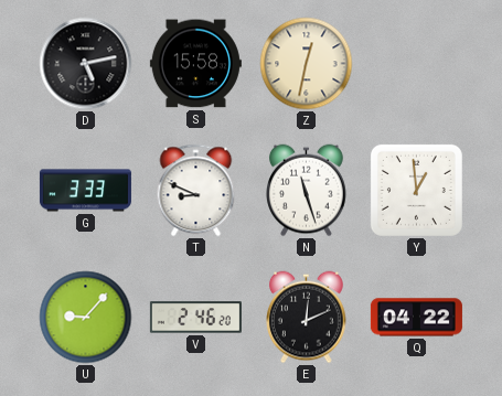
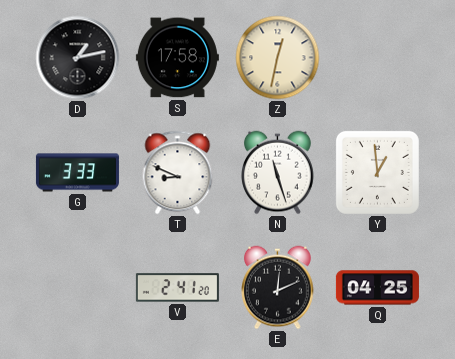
D: 5:13 -> 1:13
S: 15:58 -> 17:58
U: 9:07 -> none
V: 2:46 -> 2:41
Q: 04:22 -> 04:25
